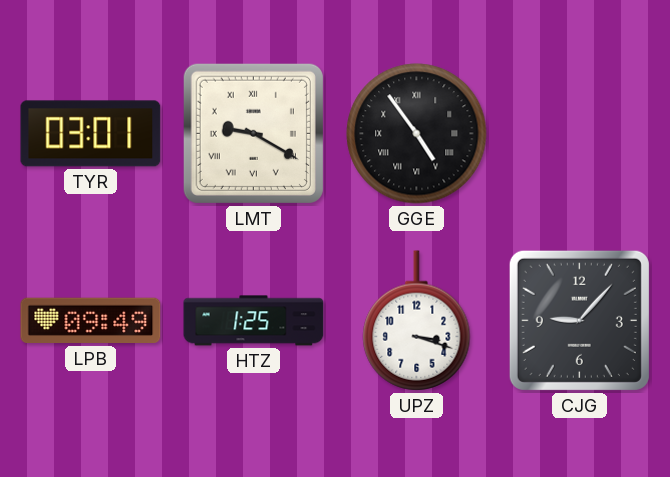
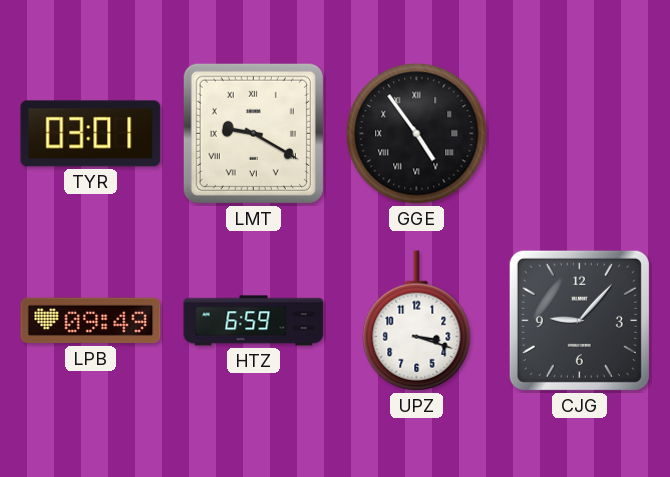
HTZ: 1:25 -> 6:59
